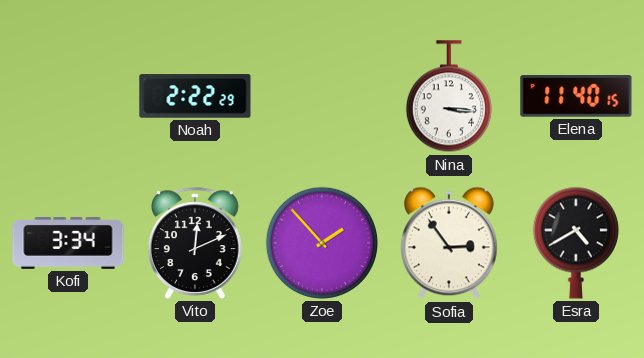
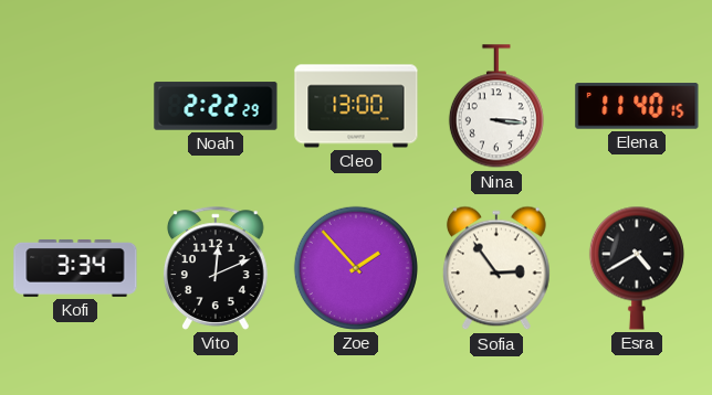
Cleo: none -> 13:00
